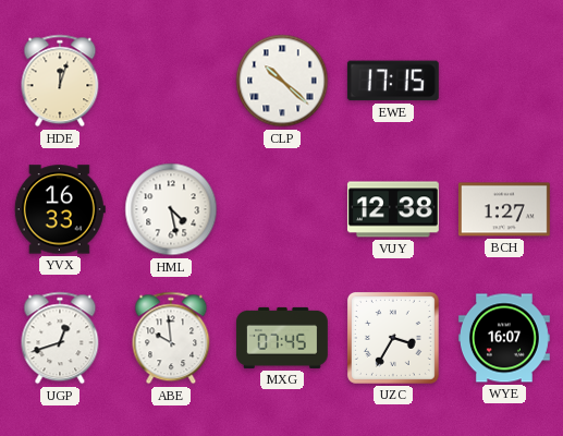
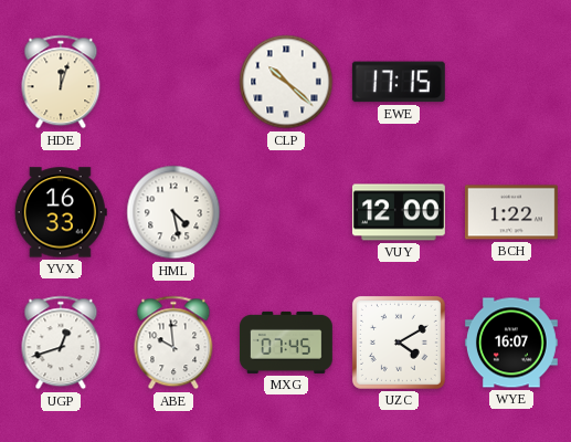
VUY: 12:38 -> 12:00
BCH: 1:27 -> 1:22
UZC: 3:35 -> 4:10
